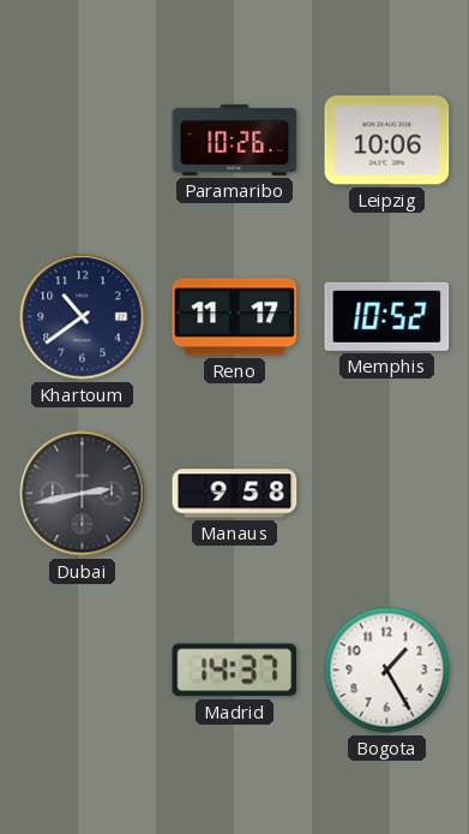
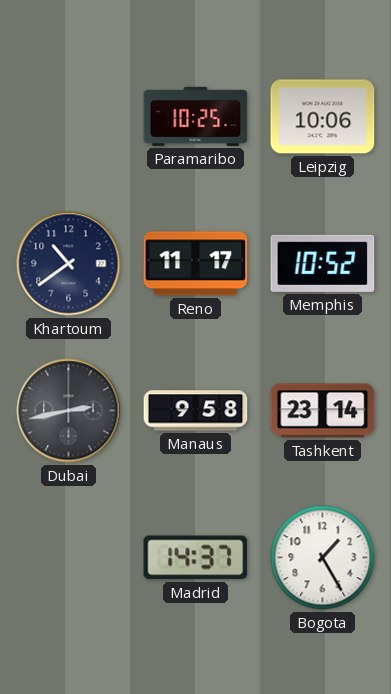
Paramaribo: 10:26 -> 10:25
Tashkent: none -> 23:14
